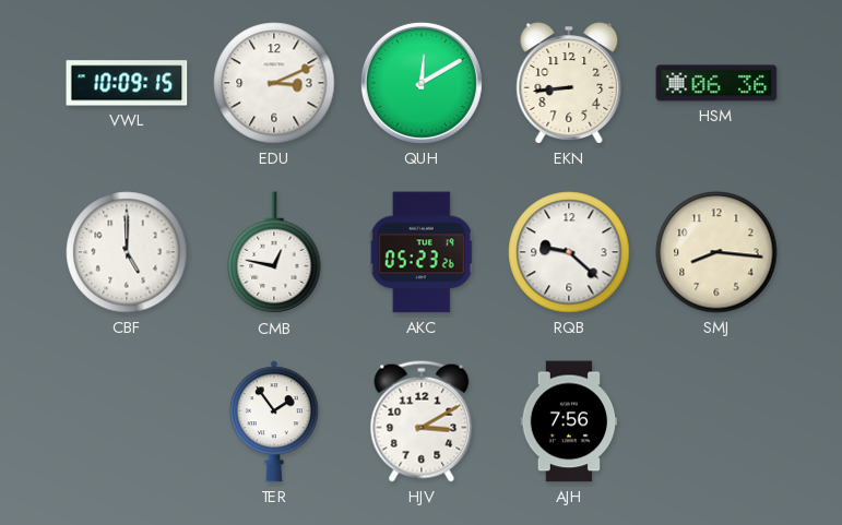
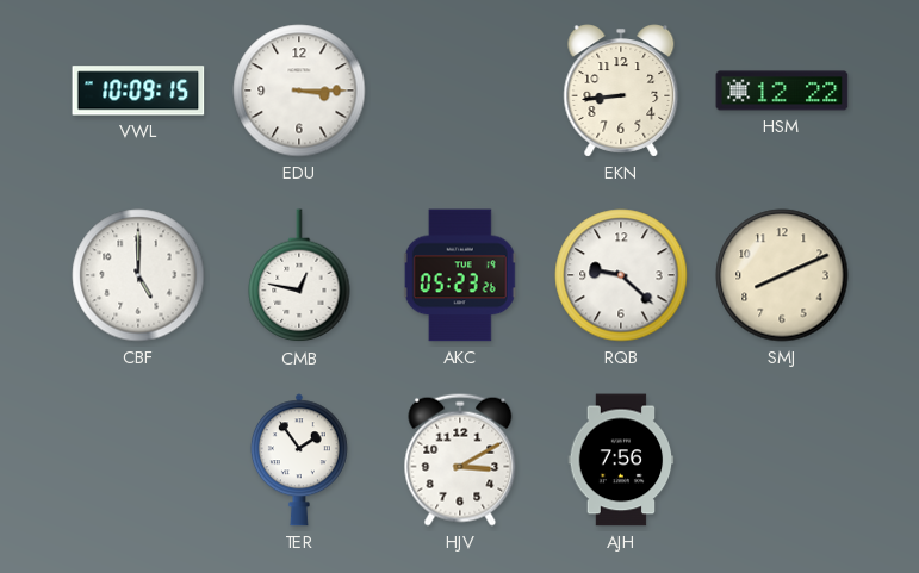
EDU: 3:11 -> 3:15
QUH: 12:10 -> none
HSM: 06:36 -> 12:22
SMJ: 8:16 -> 8:11
